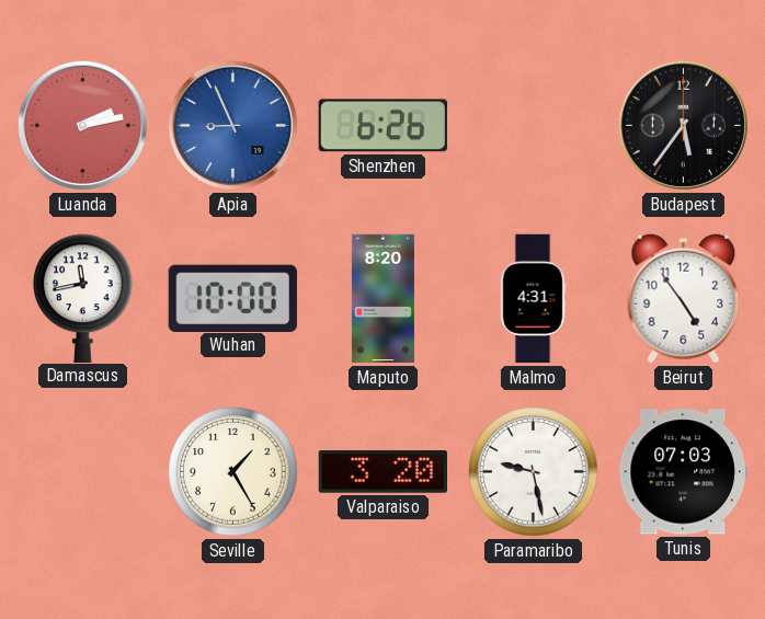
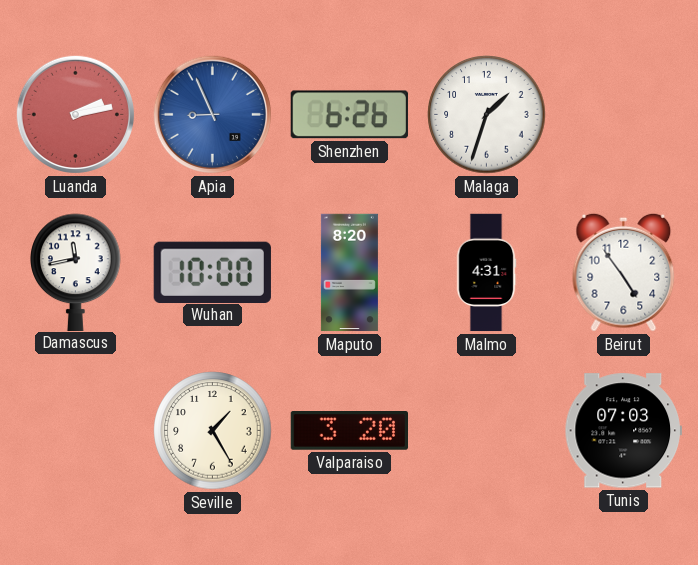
Malaga: none -> 1:33
Budapest: 5:36 -> none
Paramaribo: 9:28 -> none
